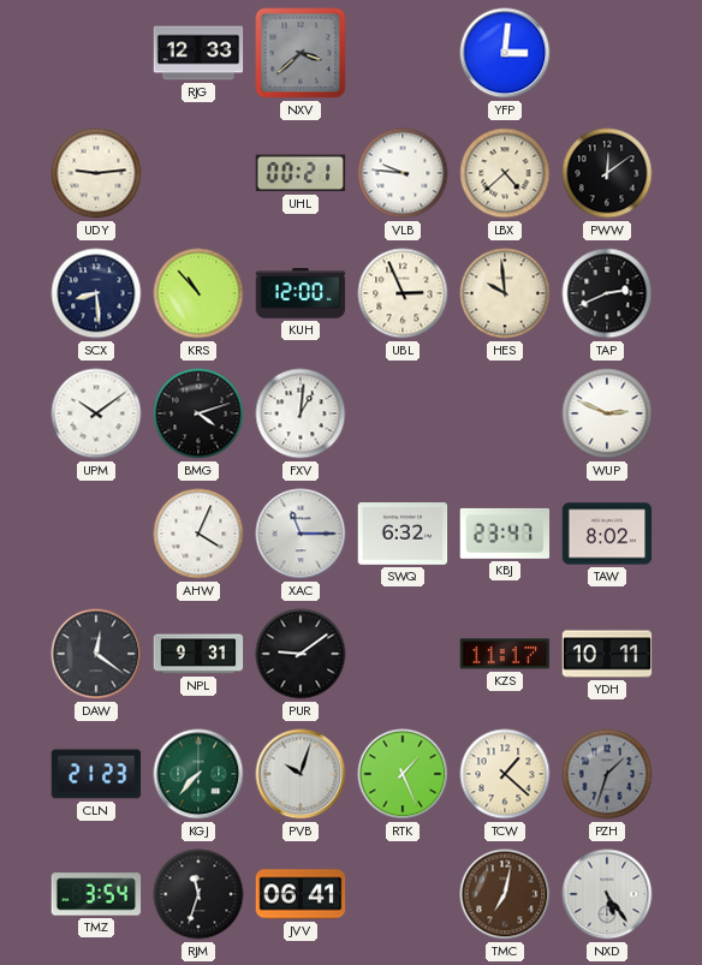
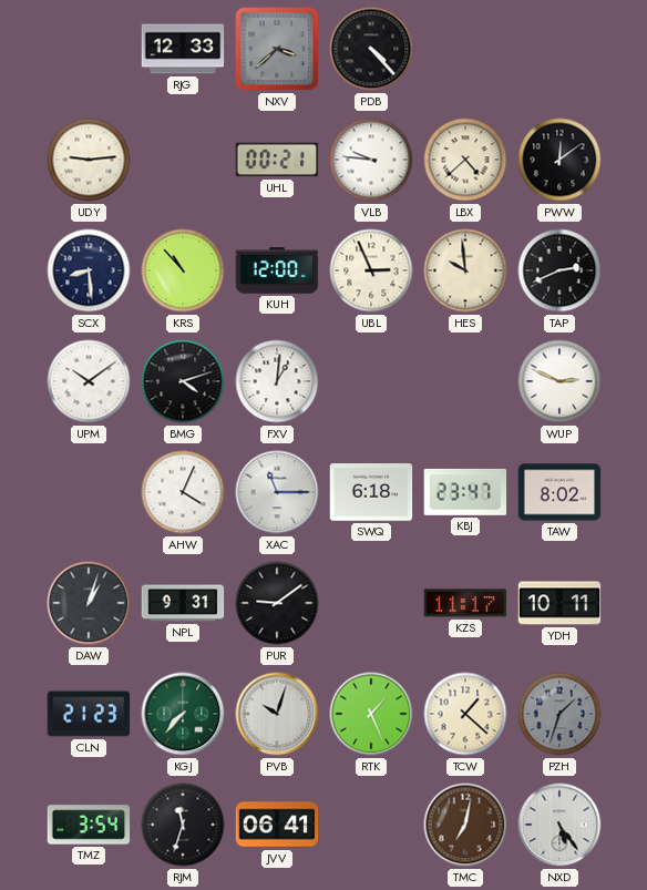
PDB: none -> 4:23
YFP: 3:01 -> none
SWQ: 6:32 -> 6:18
DAW: 12:21 -> 1:03
